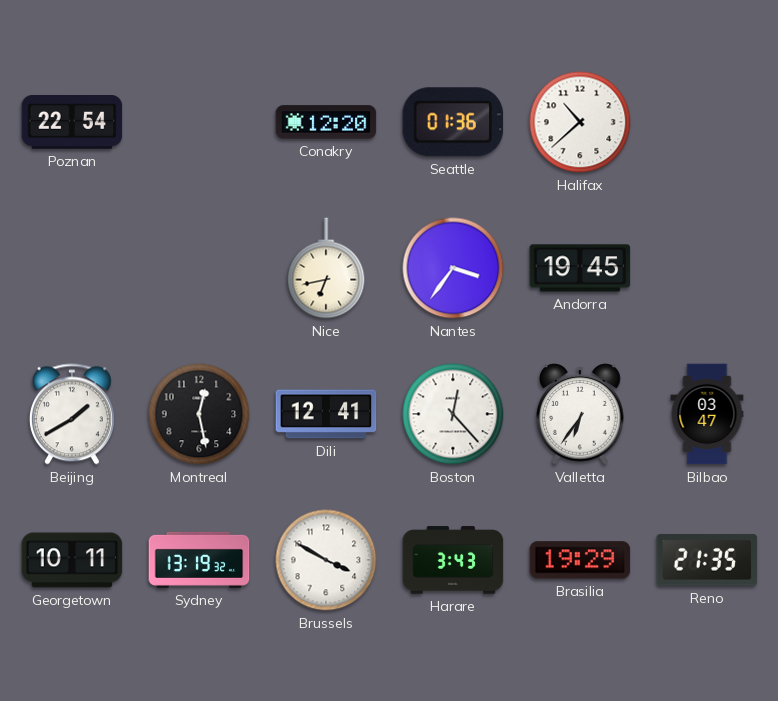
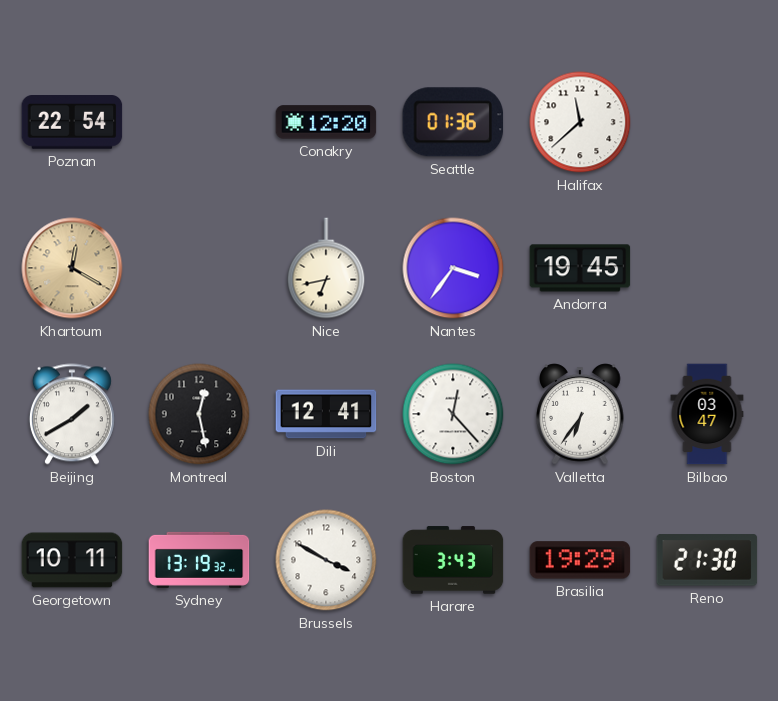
Halifax: 10:38 -> 11:38
Khartoum: none -> 12:20
Reno: 21:35 -> 21:30
